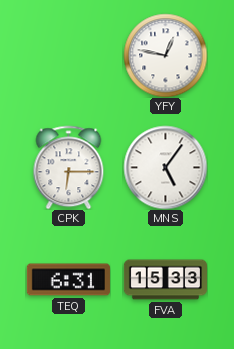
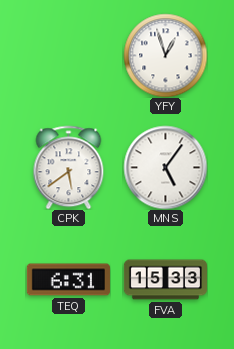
YFY: 12:47 -> 12:57
CPK: 6:15 -> 5:39
